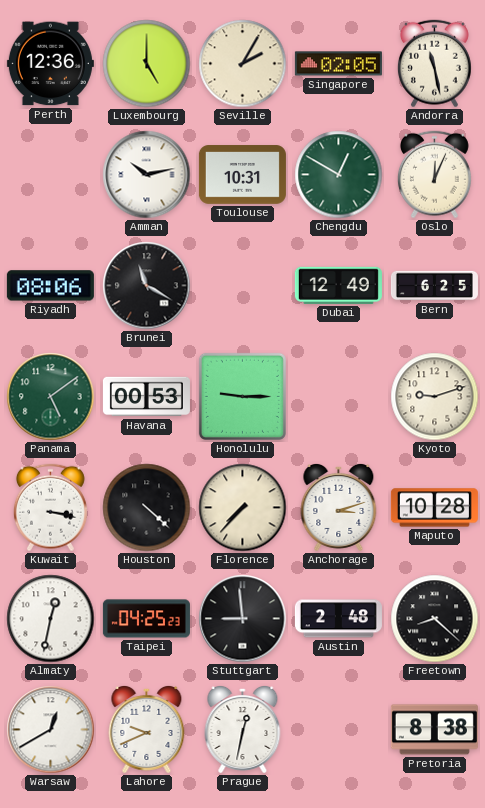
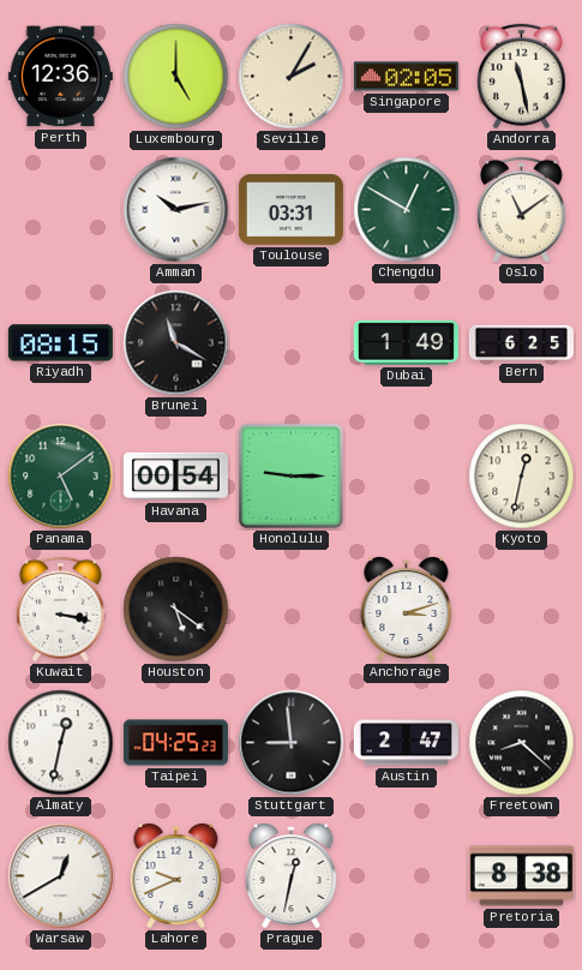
Toulouse: 10:31 -> 03:31
Oslo: 12:04 -> 11:09
Riyadh: 08:06 -> 08:15
Dubai: 12:49 -> 1:49
Havana: 00:53 -> 00:54
Kyoto: 9:12 -> 12:32
Houston: 4:22 -> 5:21
Florence: 7:37 -> none
Maputo: 10:28 -> none
Austin: 2:48 -> 2:47
